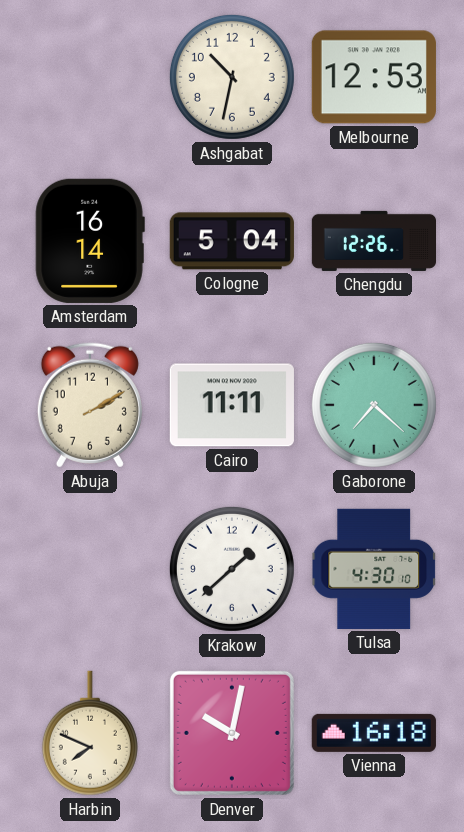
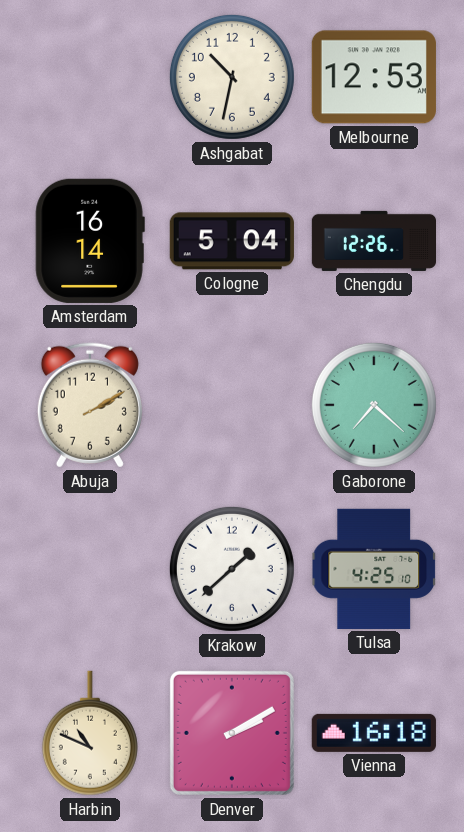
Cairo: 11:11 -> none
Tulsa: 4:30 -> 4:25
Harbin: 7:49 -> 10:49
Denver: 10:02 -> 2:10
